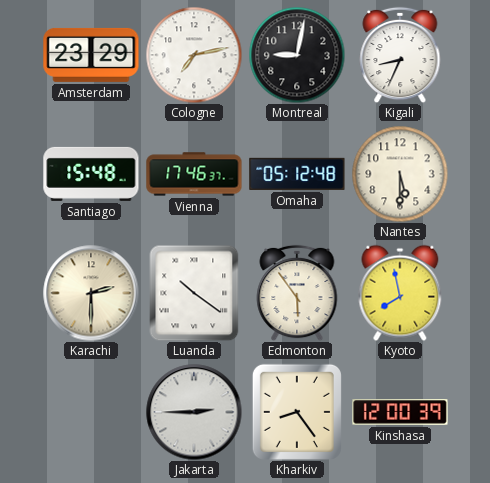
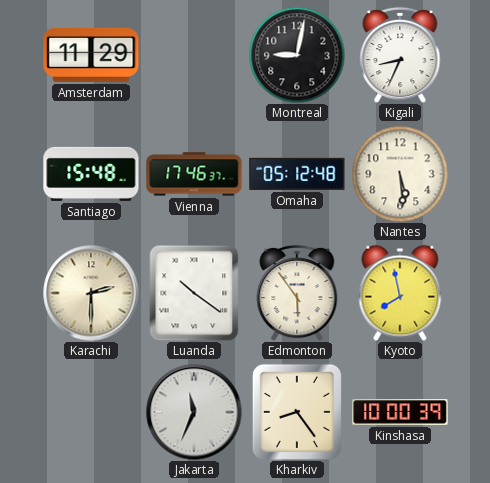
Amsterdam: 23:29 -> 11:29
Cologne: 7:13 -> none
Nantes: 5:30 -> 5:29
Jakarta: 2:45 -> 11:34
Kinshasa: 12:00 -> 10:00
